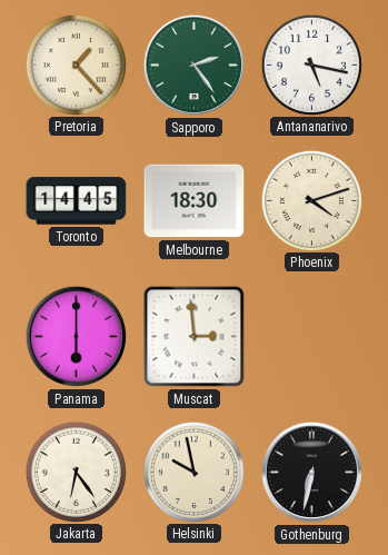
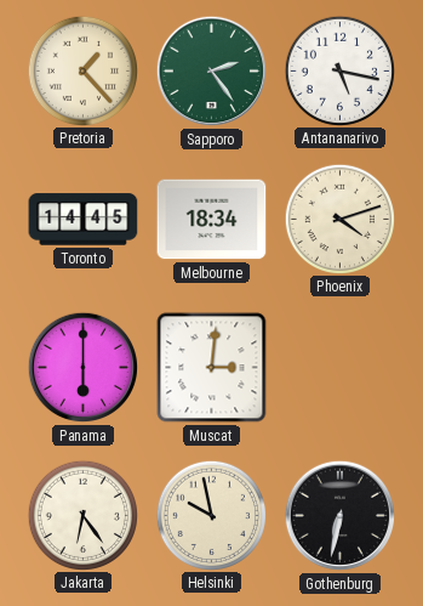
Melbourne: 18:30 -> 18:34
Muscat: 2:59 -> 3:01
